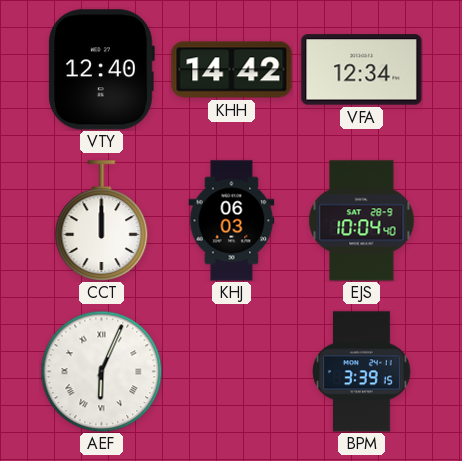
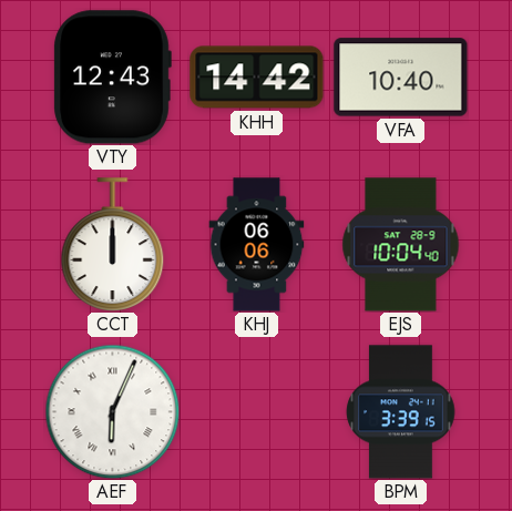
VTY: 12:40 -> 12:43
VFA: 12:34 -> 10:40
KHJ: 06:03 -> 06:06
